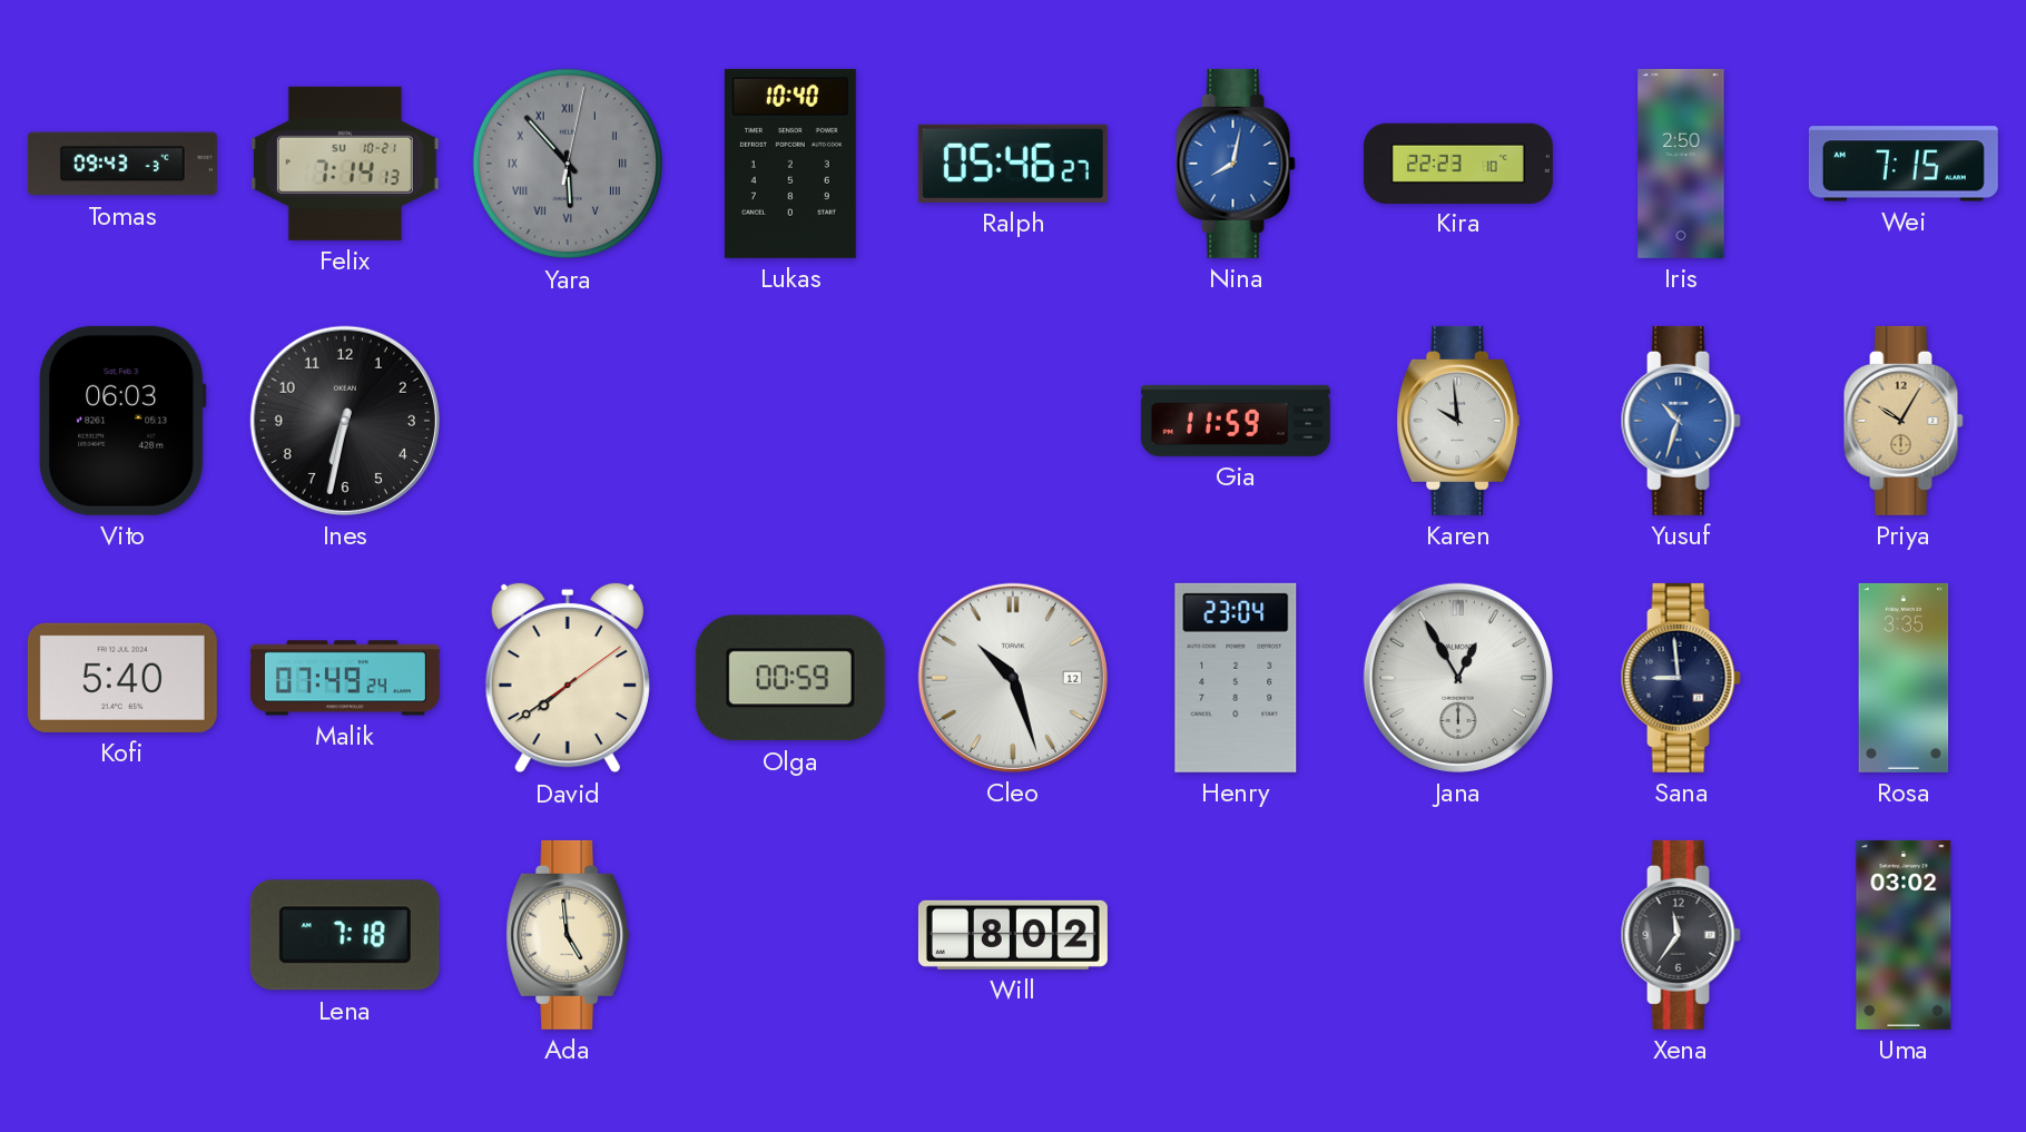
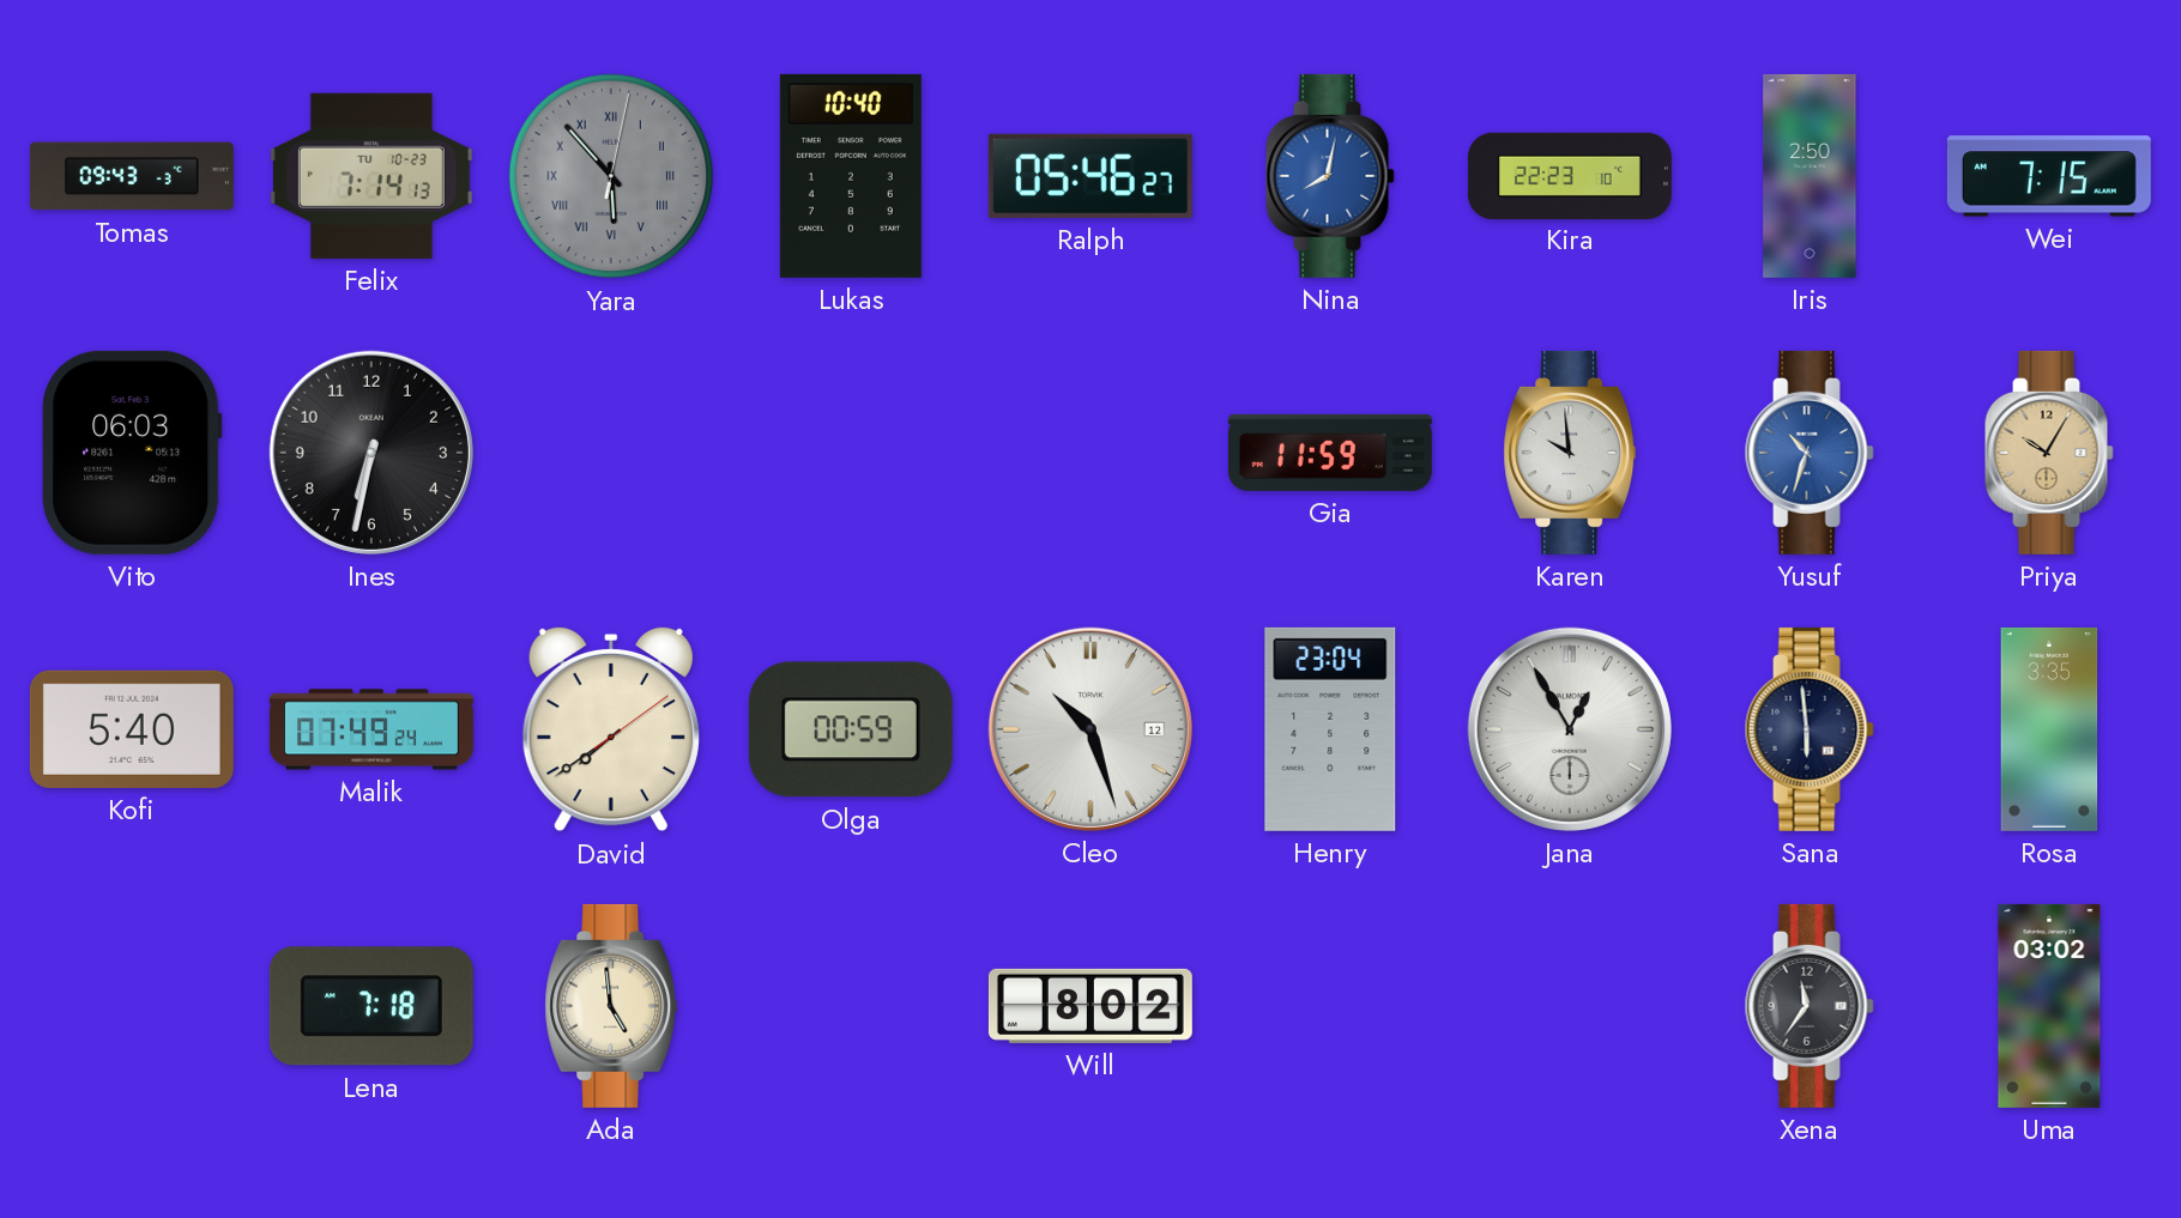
Felix date: SU 10-21 -> TU 10-23
Sana: 8:59 -> 5:59
